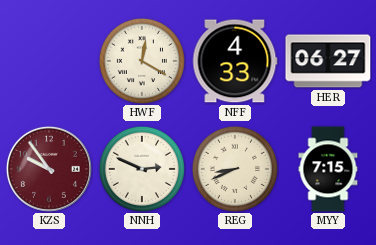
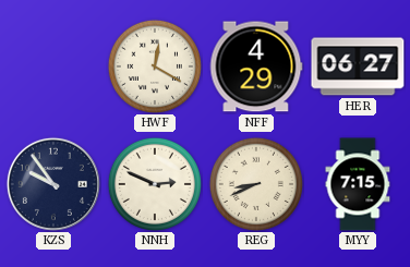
NFF: 4:33 -> 4:29
KZS dial: burgundy -> navy
